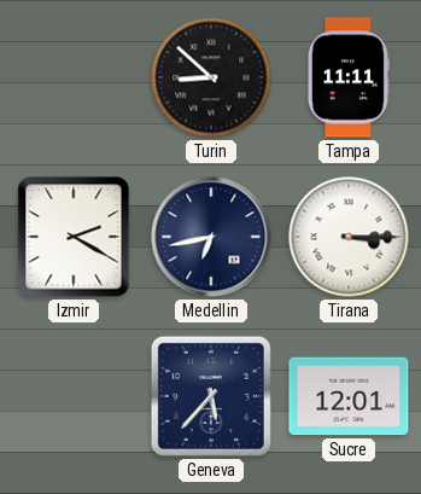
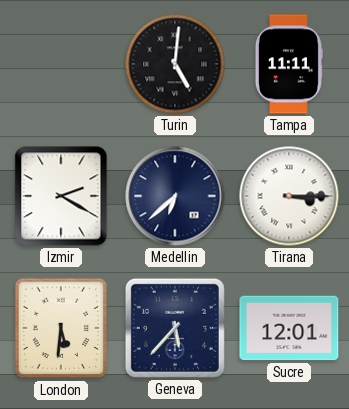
Turin: 8:52 -> 5:01
Medellin: 6:43 -> 6:38
London: none -> 5:31
